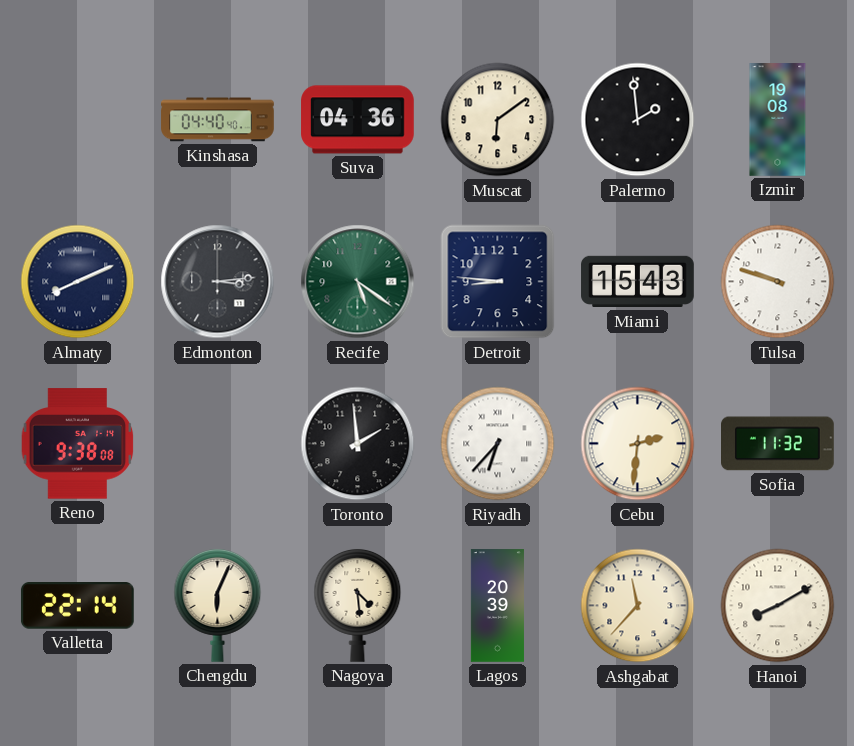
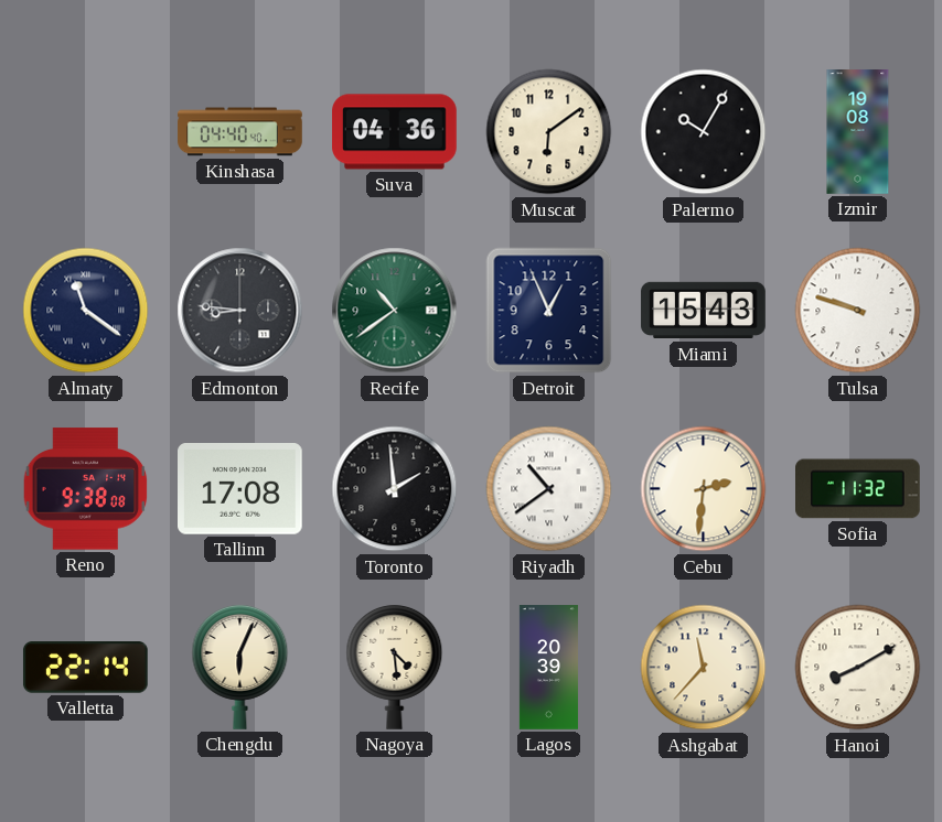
Palermo: 1:59 -> 10:05
Almaty: 8:11 -> 11:21
Edmonton: 3:14 -> 8:46
Recife: 5:21 -> 10:39
Detroit: 8:46 -> 12:56
Tallinn: none -> 17:08
Riyadh: 6:37 -> 10:39
